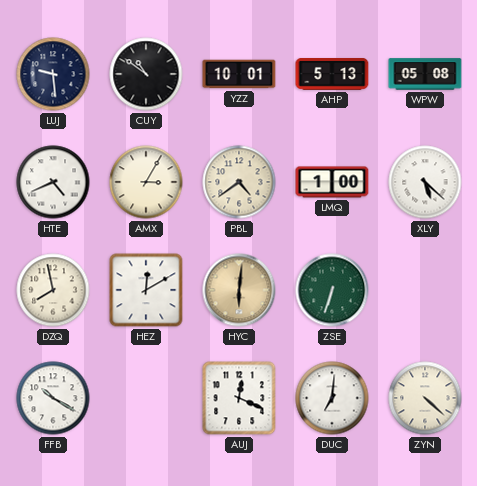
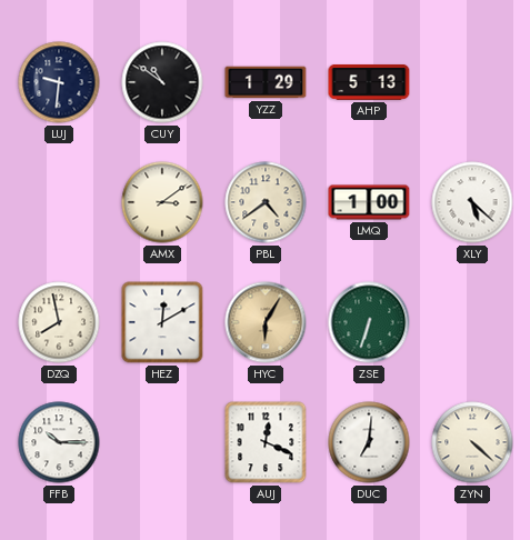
LUJ: 9:29 -> 9:31
YZZ: 10:01 -> 1:29
WPW: 05:08 -> none
HTE: 4:41 -> none
AMX: 3:05 -> 3:09
HYC: 6:01 -> 6:05
FFB: 10:20 -> 10:15
